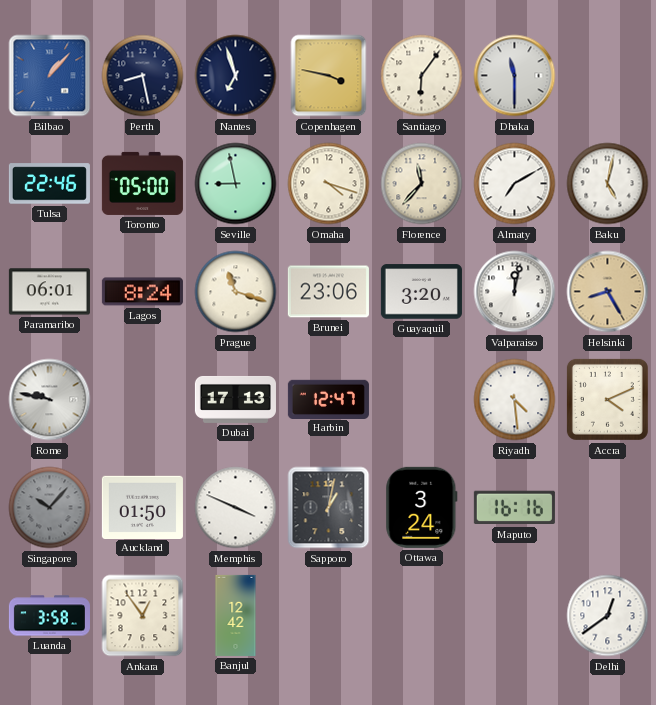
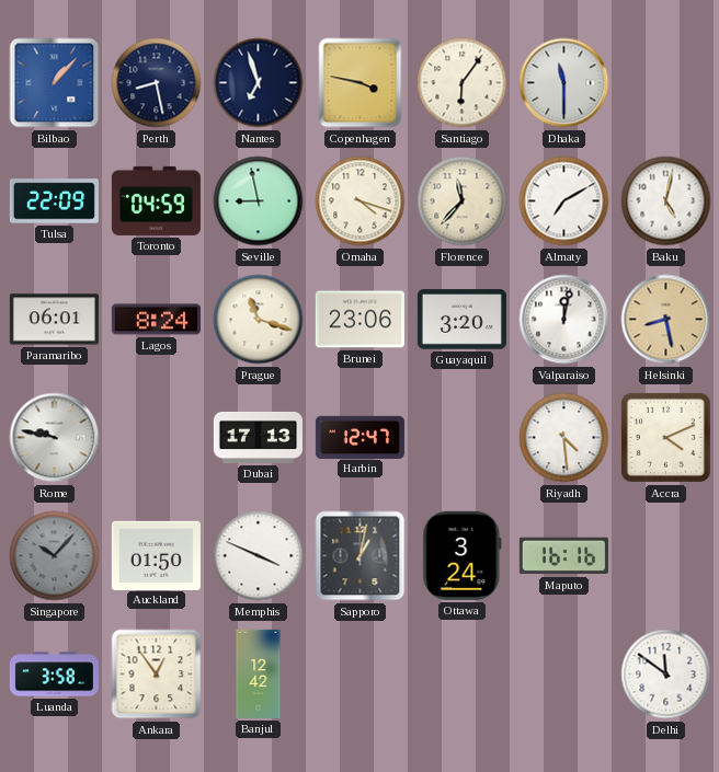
Tulsa: 22:46 -> 22:09
Toronto: 05:00 -> 04:59
Helsinki: 8:25 -> 8:28
Delhi: 12:39 -> 11:51
